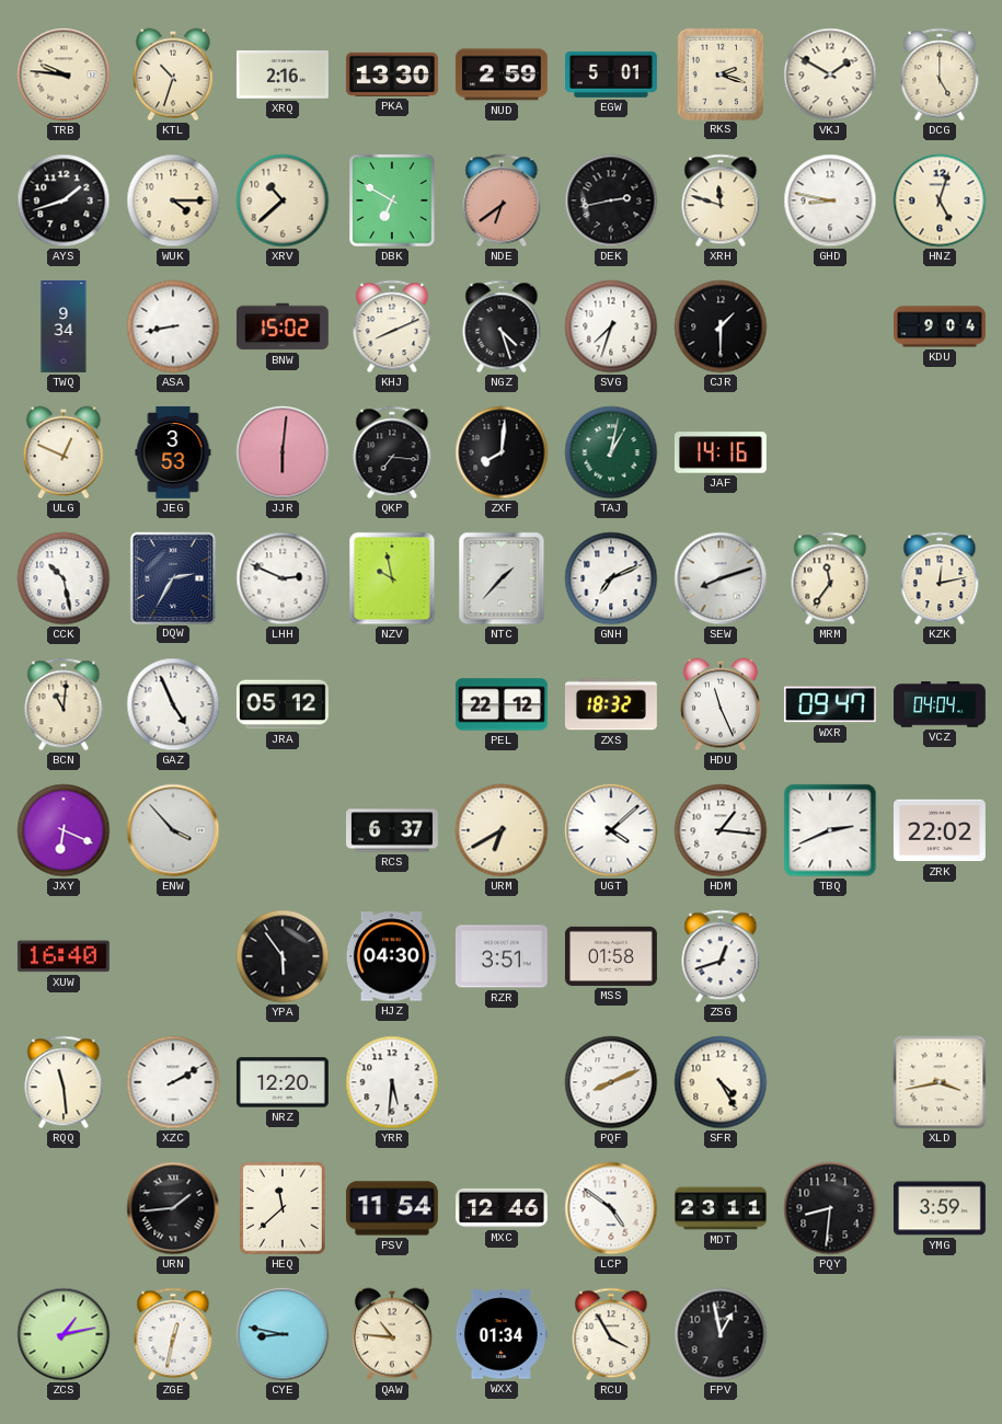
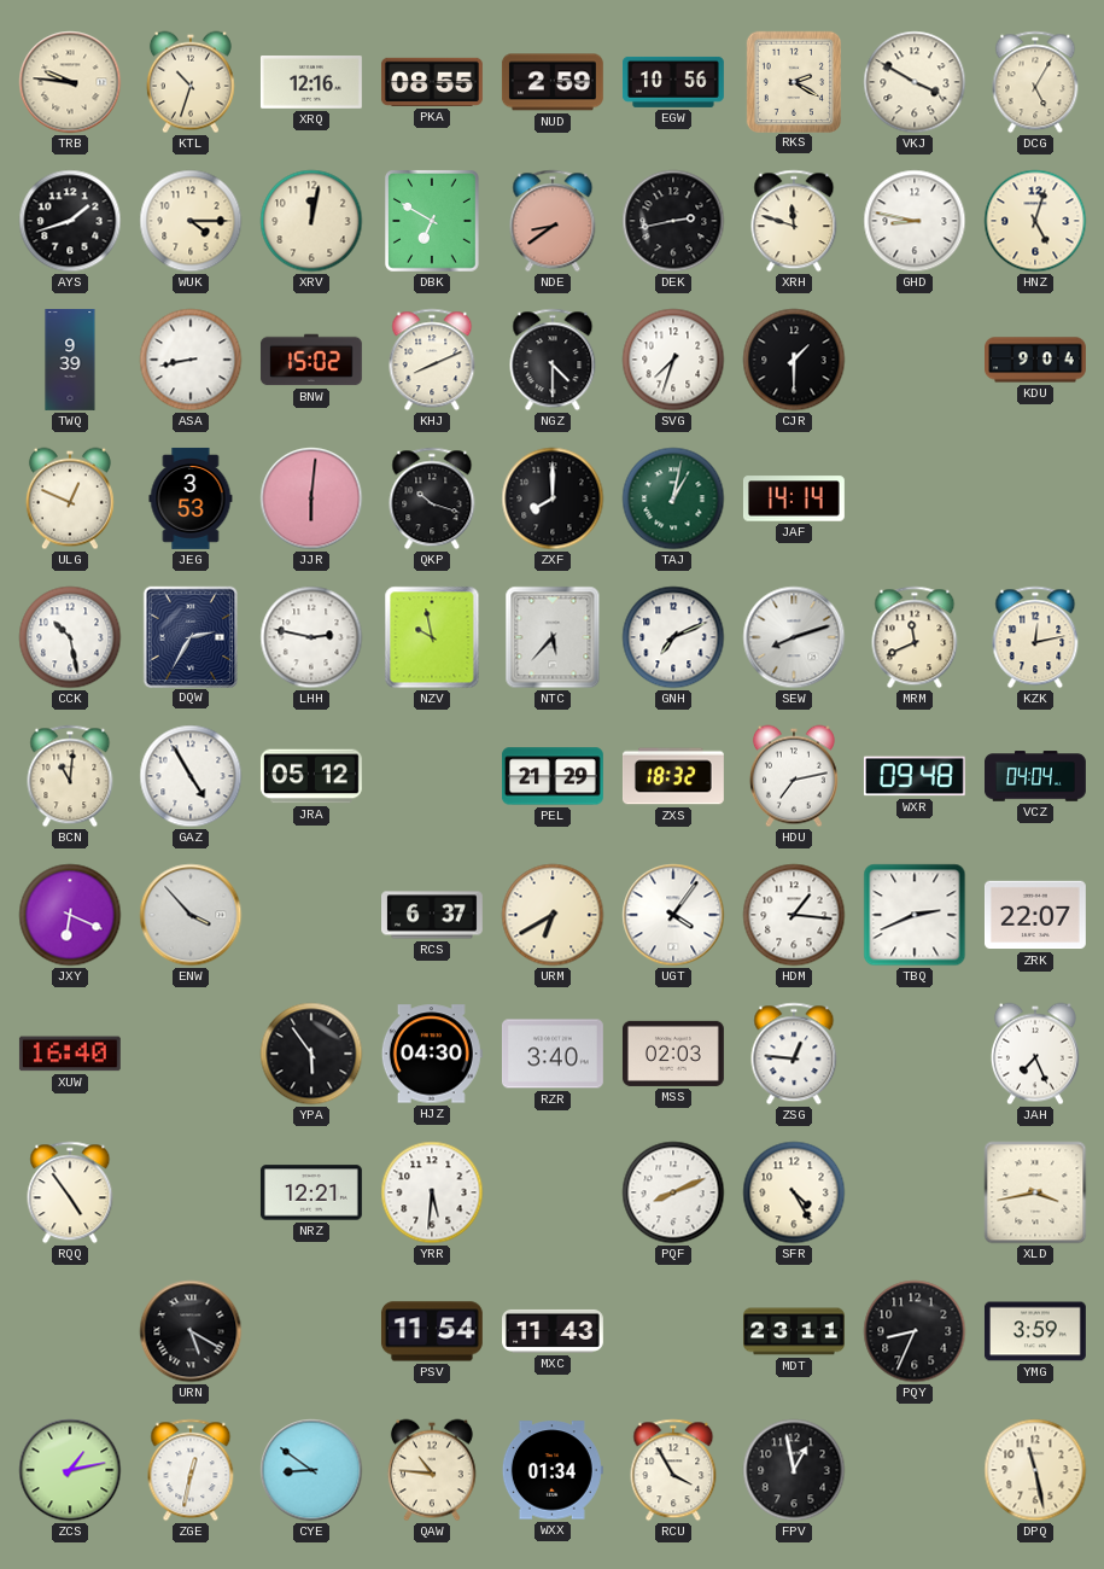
XRQ: 2:16 -> 12:16
PKA: 13:30 -> 08:55
EGW: 5:01 -> 10:56
RKS: 2:18 -> 2:20
VKJ: 1:50 -> 3:50
DCG: 5:00 -> 5:05
XRV: 10:38 -> 12:02
NDE: 6:39 -> 8:39
TWQ: 9:34 -> 9:39
NGZ: 4:27 -> 4:30
QKP: 7:16 -> 10:18
ZXF: 8:01 -> 8:00
JAF: 14:16 -> 14:14
LHH: 2:49 -> 2:47
NTC: 1:37 -> 5:37
MRM: 11:36 -> 11:41
GAZ: 4:56 -> 4:55
PEL: 22:12 -> 21:29
HDU: 11:26 -> 7:13
WXR: 09:47 -> 09:48
UGT: 4:08 -> 4:06
ZRK: 22:02 -> 22:07
RZR: 3:51 -> 3:40
MSS: 01:58 -> 02:03
ZSG: 12:42 -> 12:46
JAH: none -> 7:26
RQQ: 11:29 -> 4:54
XZC: 2:10 -> none
NRZ: 12:20 -> 12:21
URN: 1:44 -> 5:20
HEQ: 11:38 -> none
MXC: 12:46 -> 11:43
LCP: 4:51 -> none
PQY: 8:31 -> 8:34
CYE: 8:47 -> 8:51
DPQ: none -> 11:28
